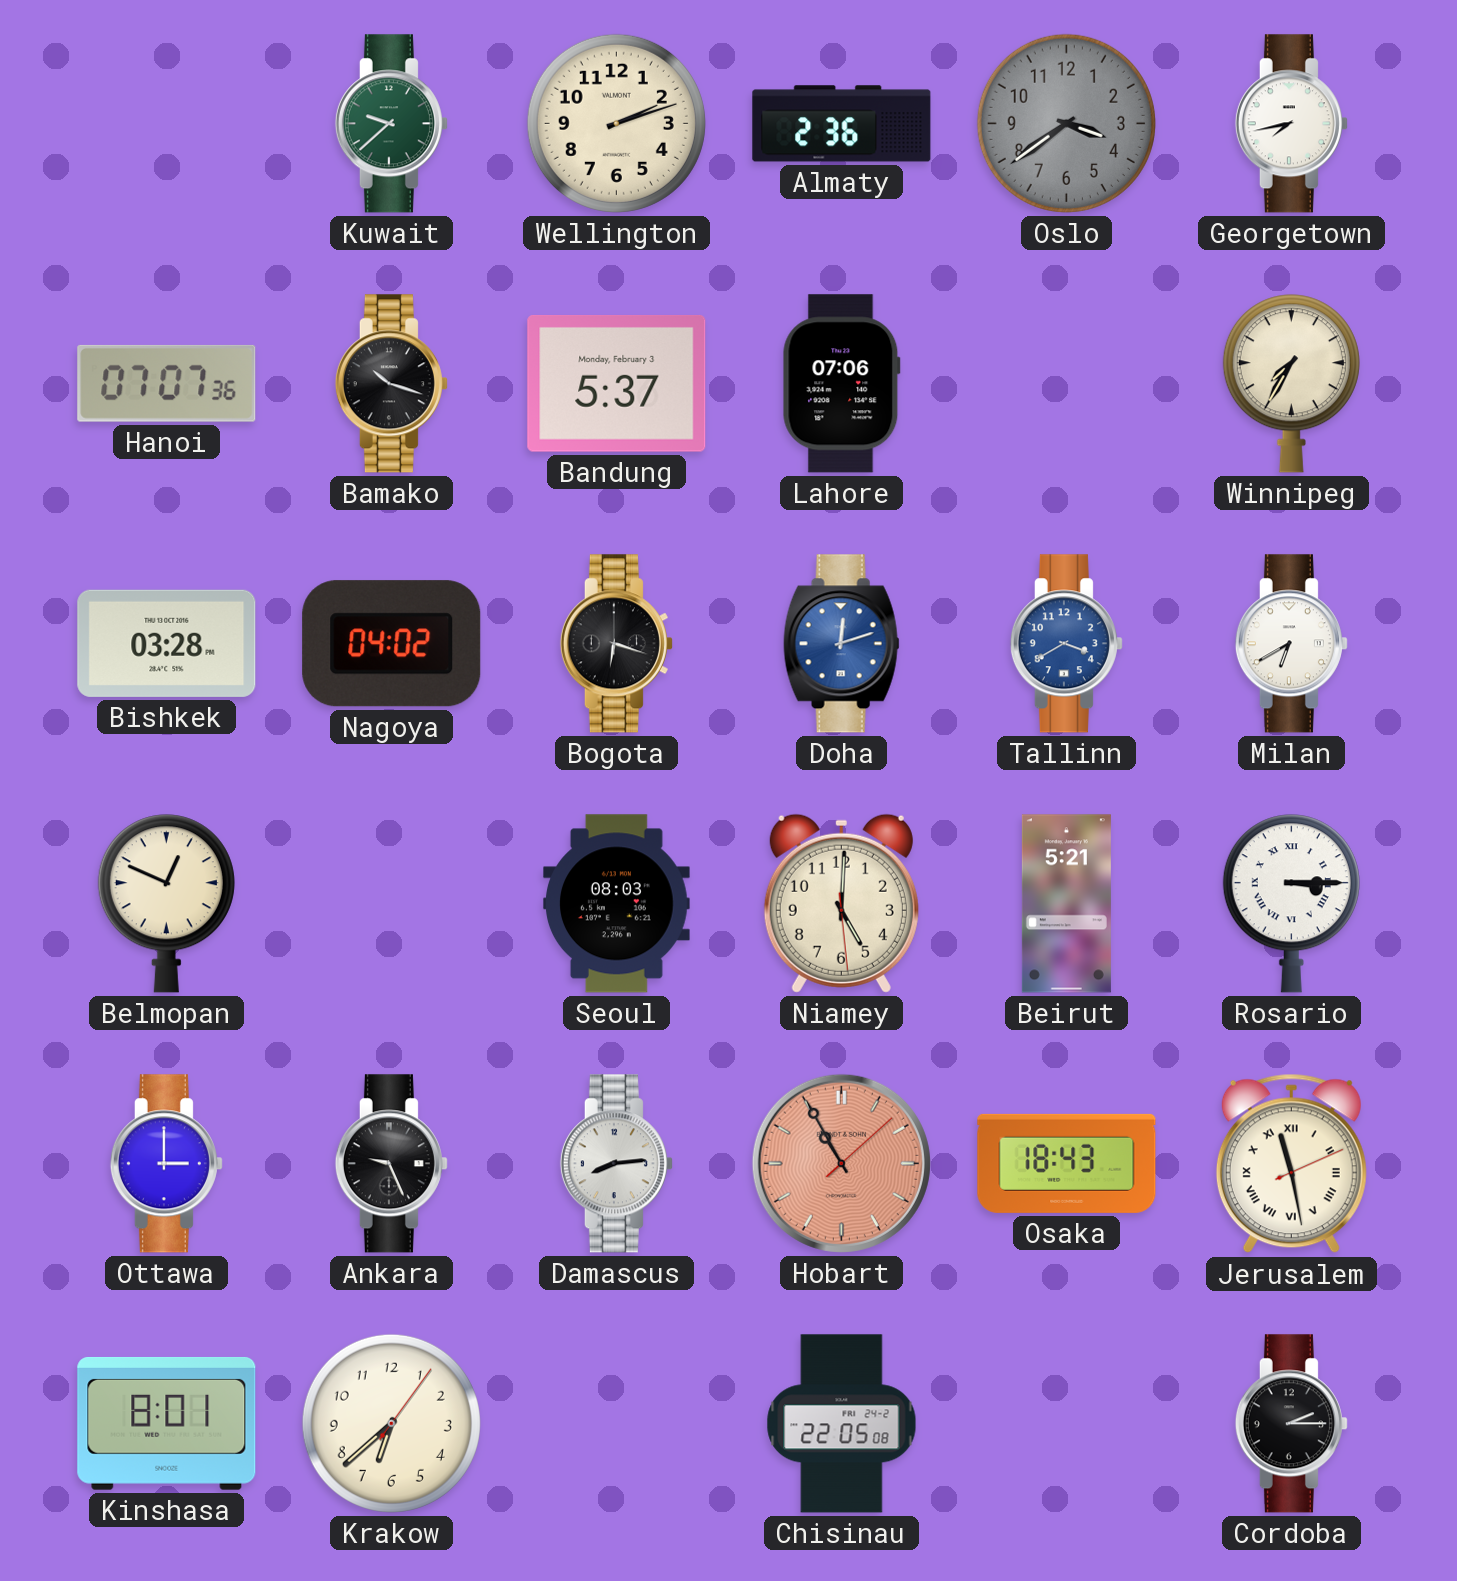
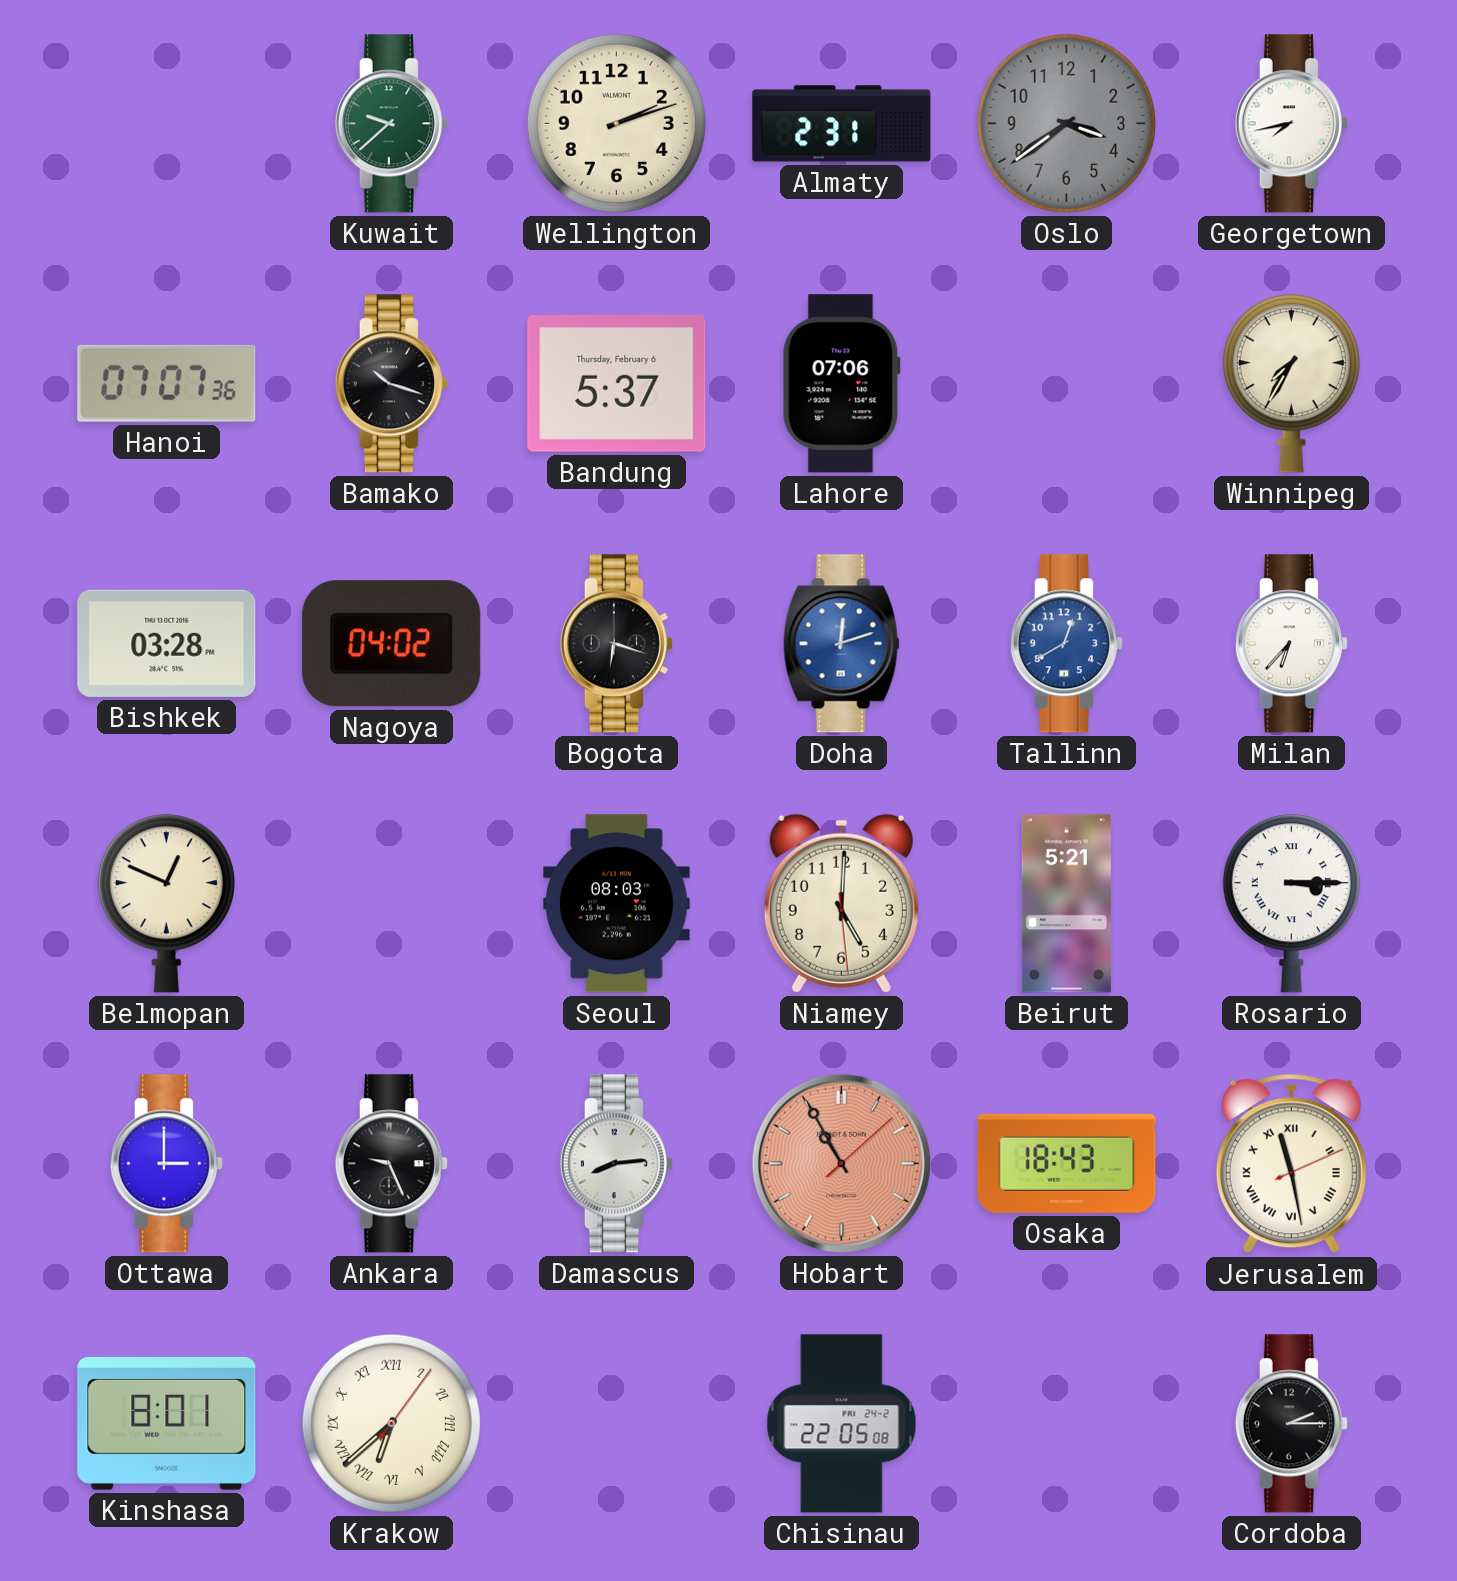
Almaty: 2:36 -> 2:31
Bandung date: Monday, February 3 -> Thursday, February 6
Tallinn: 3:40 -> 12:40
Milan: 6:40 -> 6:37
Krakow numerals: Arabic -> Roman
